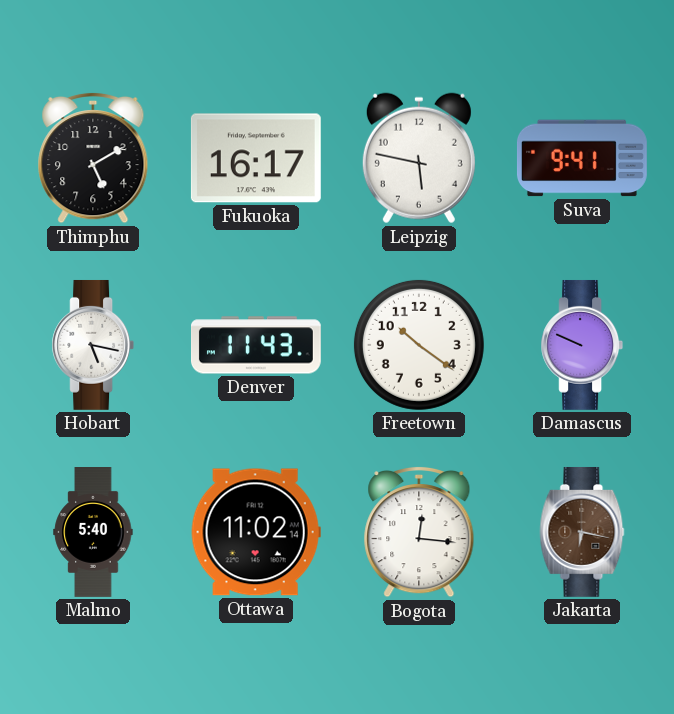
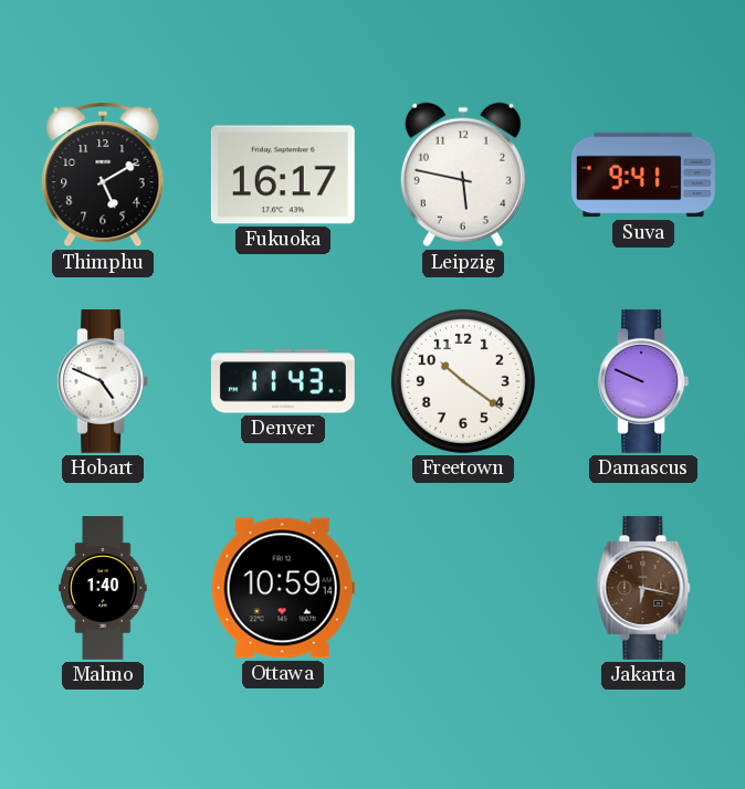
Hobart: 5:17 -> 4:49
Malmo: 5:40 -> 1:40
Ottawa: 11:02 -> 10:59
Bogota: 12:16 -> none
